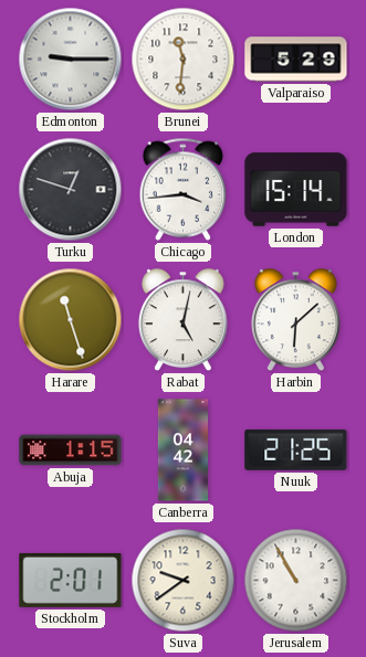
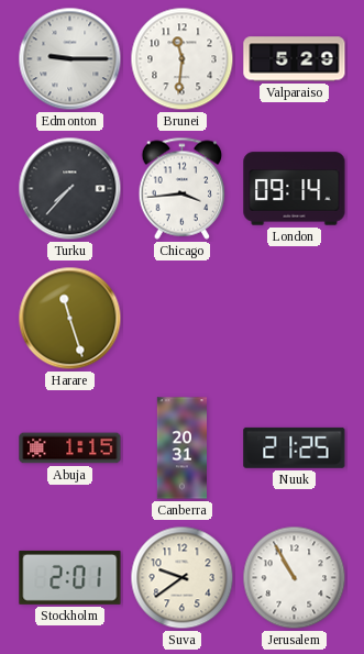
Turku: 12:48 -> 7:37
London: 15:14 -> 09:14
Rabat: 5:02 -> none
Harbin: 6:08 -> none
Canberra: 04:42 -> 20:31
